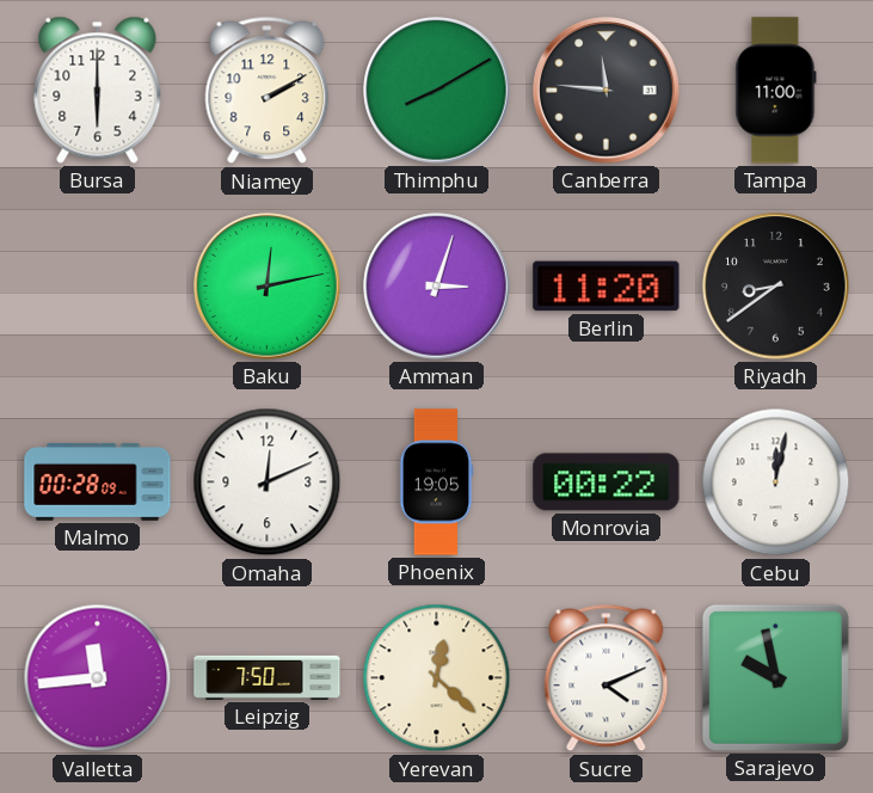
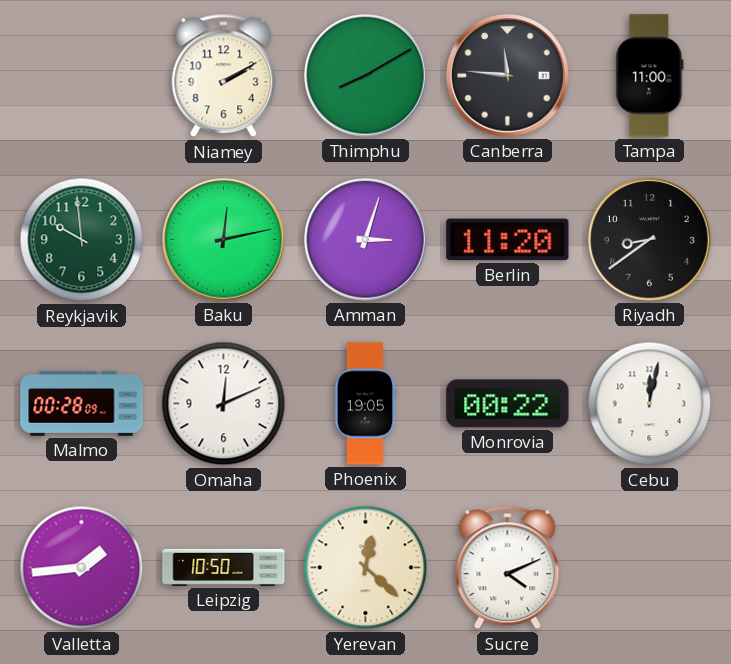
Bursa: 6:00 -> none
Reykjavik: none -> 9:59
Valletta: 11:44 -> 1:44
Leipzig: 7:50 -> 10:50
Sarajevo: 9:58 -> none
